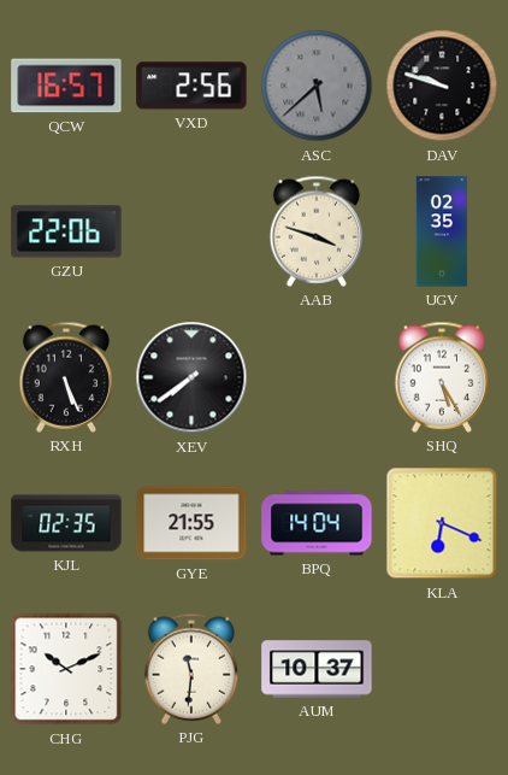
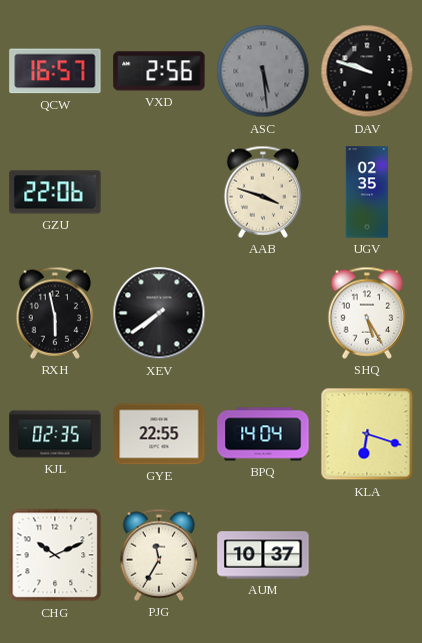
ASC: 5:38 -> 5:29
RXH: 5:26 -> 5:58
GYE: 21:55 -> 22:55
KLA: 6:19 -> 6:18
PJG: 11:31 -> 11:35
